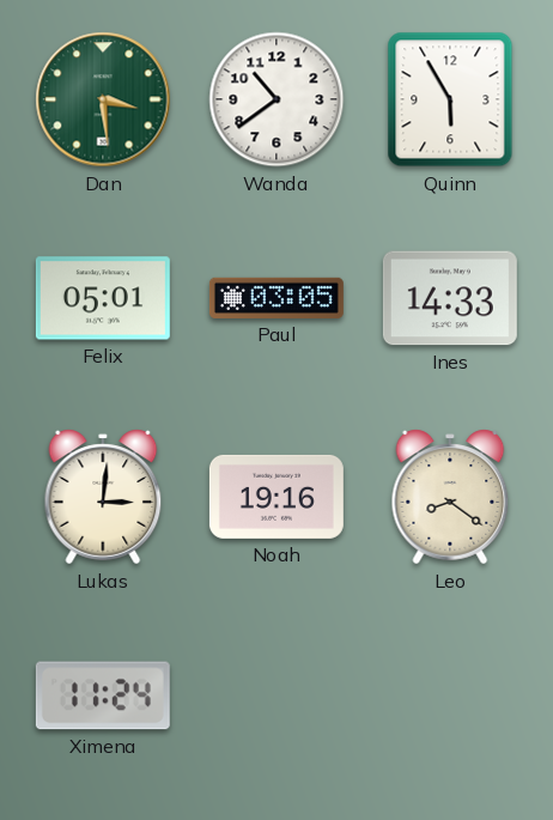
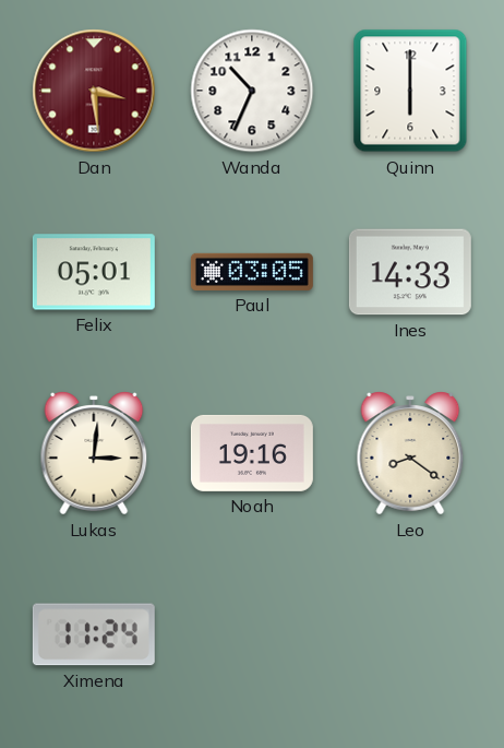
Dan dial: green -> burgundy
Wanda: 10:39 -> 10:34
Quinn: 5:55 -> 6:00
